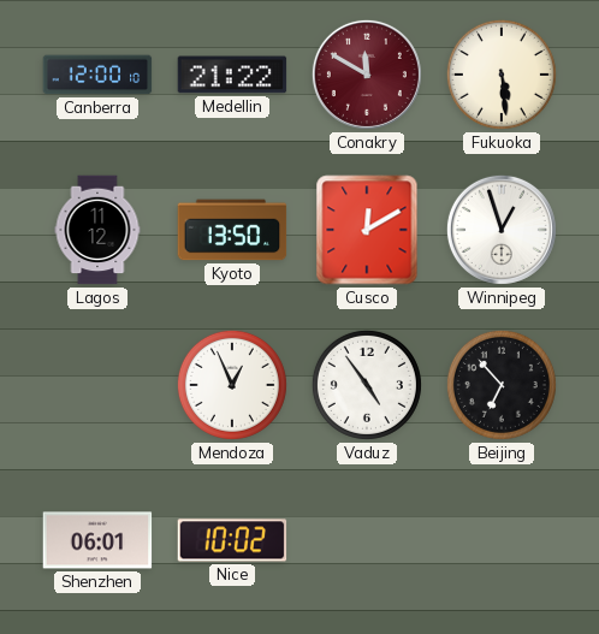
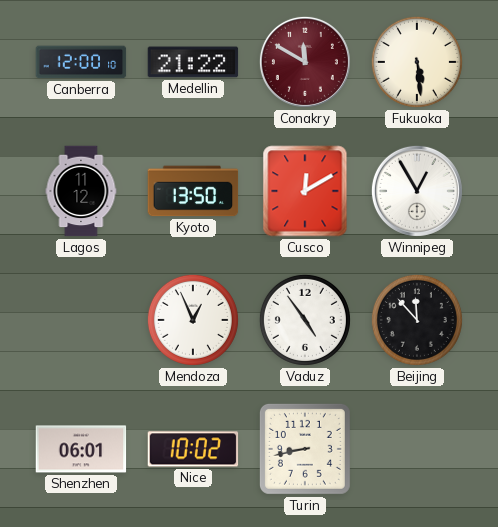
Winnipeg: 12:57 -> 12:55
Beijing: 6:53 -> 11:53
Turin: none -> 8:43
